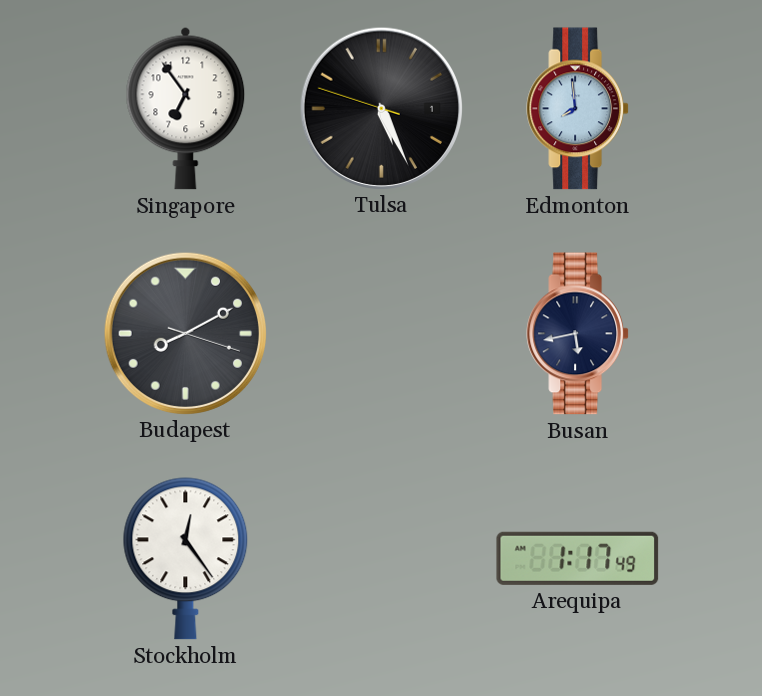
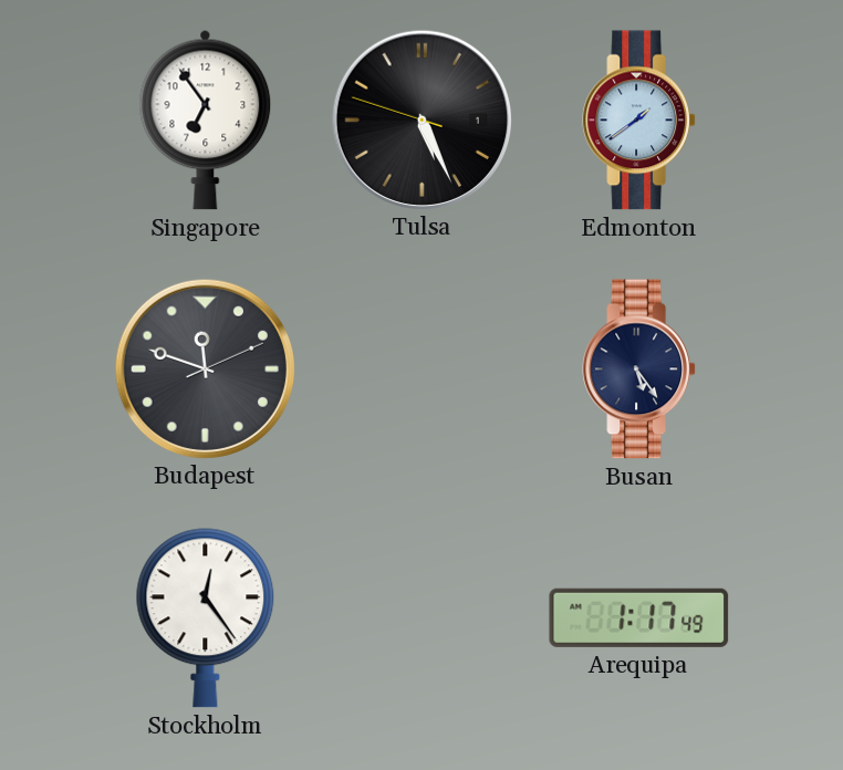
Edmonton: 7:59 -> 1:39
Budapest: 8:10 -> 11:48
Busan: 5:43 -> 5:24
